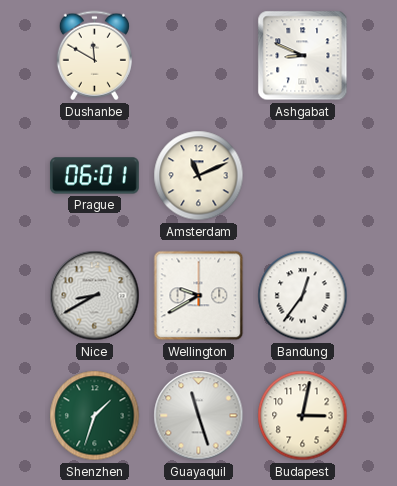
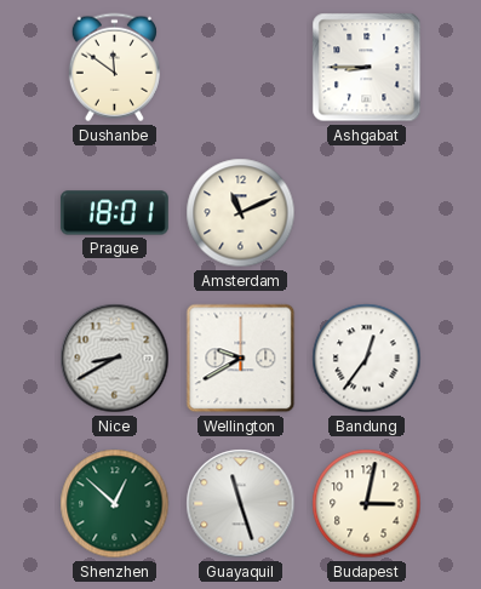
Dushanbe: 11:50 -> 11:51
Ashgabat: 8:49 -> 8:45
Prague: 06:01 -> 18:01
Shenzhen: 1:33 -> 12:52
